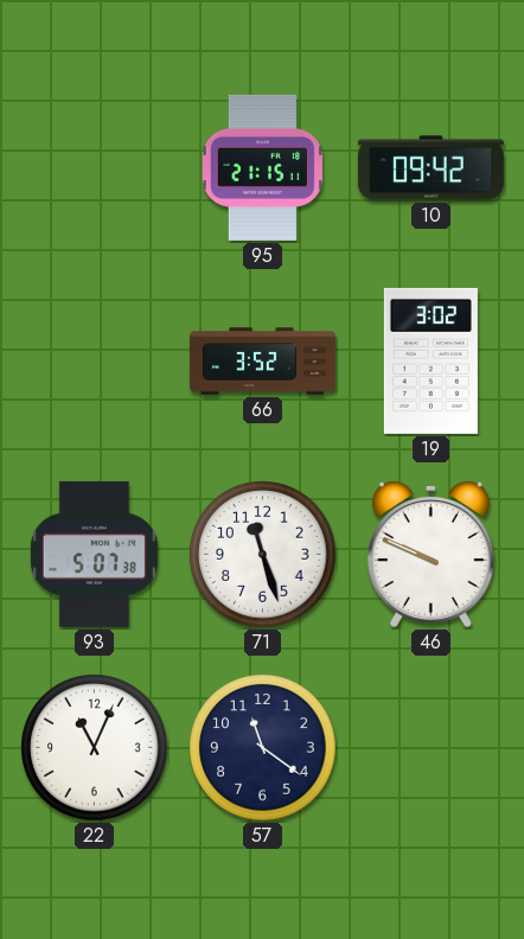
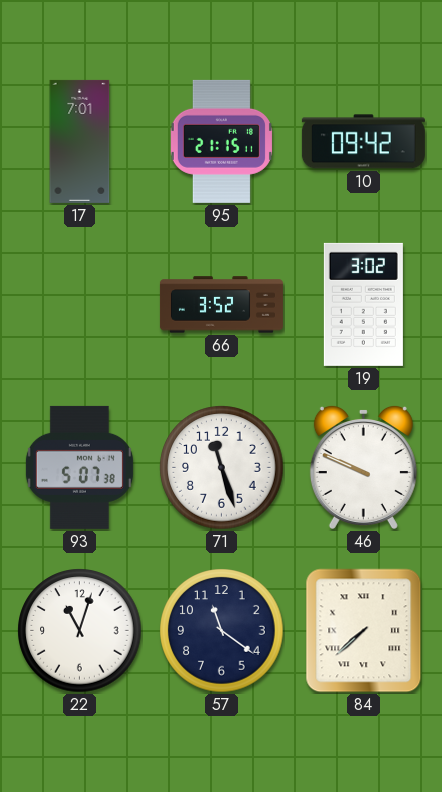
17: none -> 7:01
22: 11:04 -> 11:03
84: none -> 7:38
